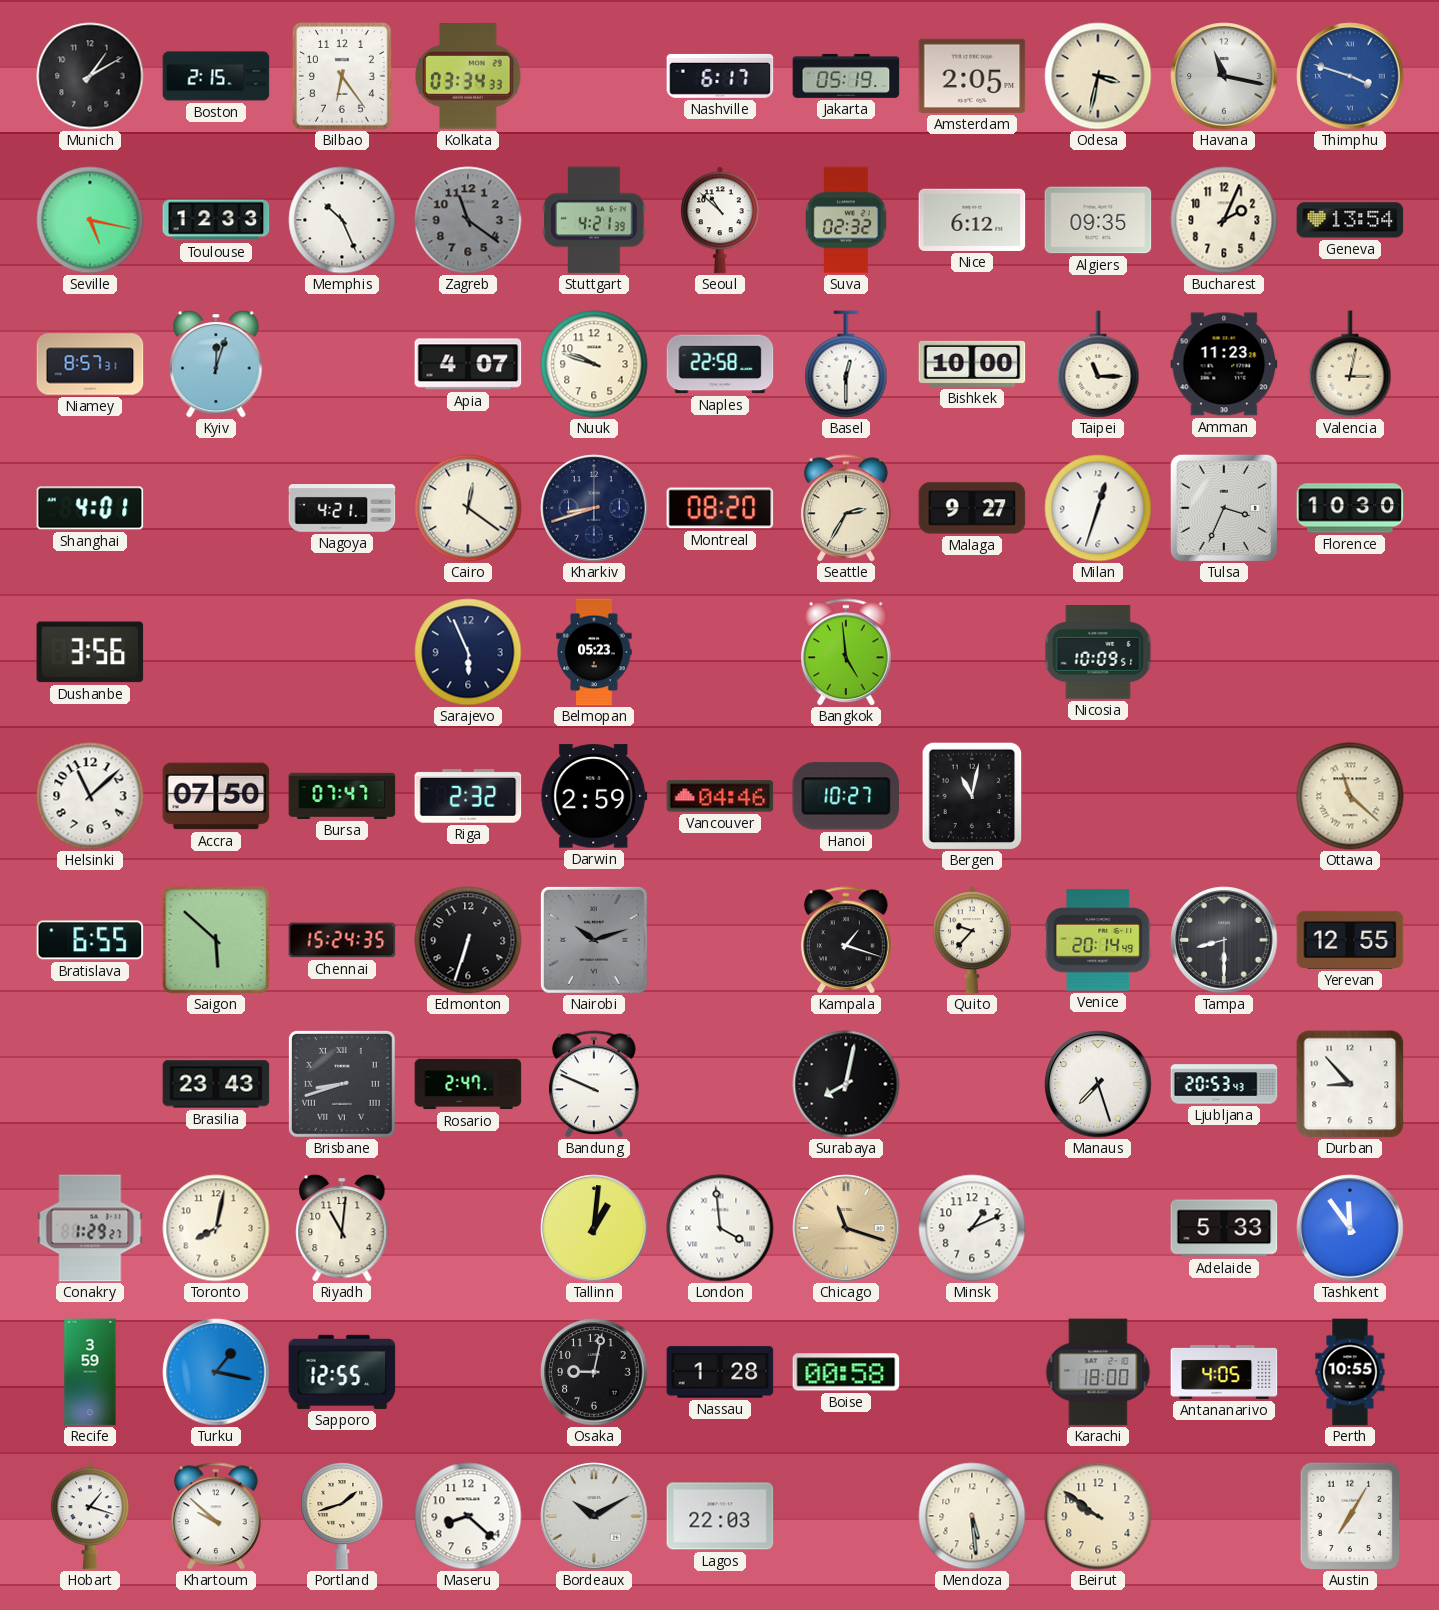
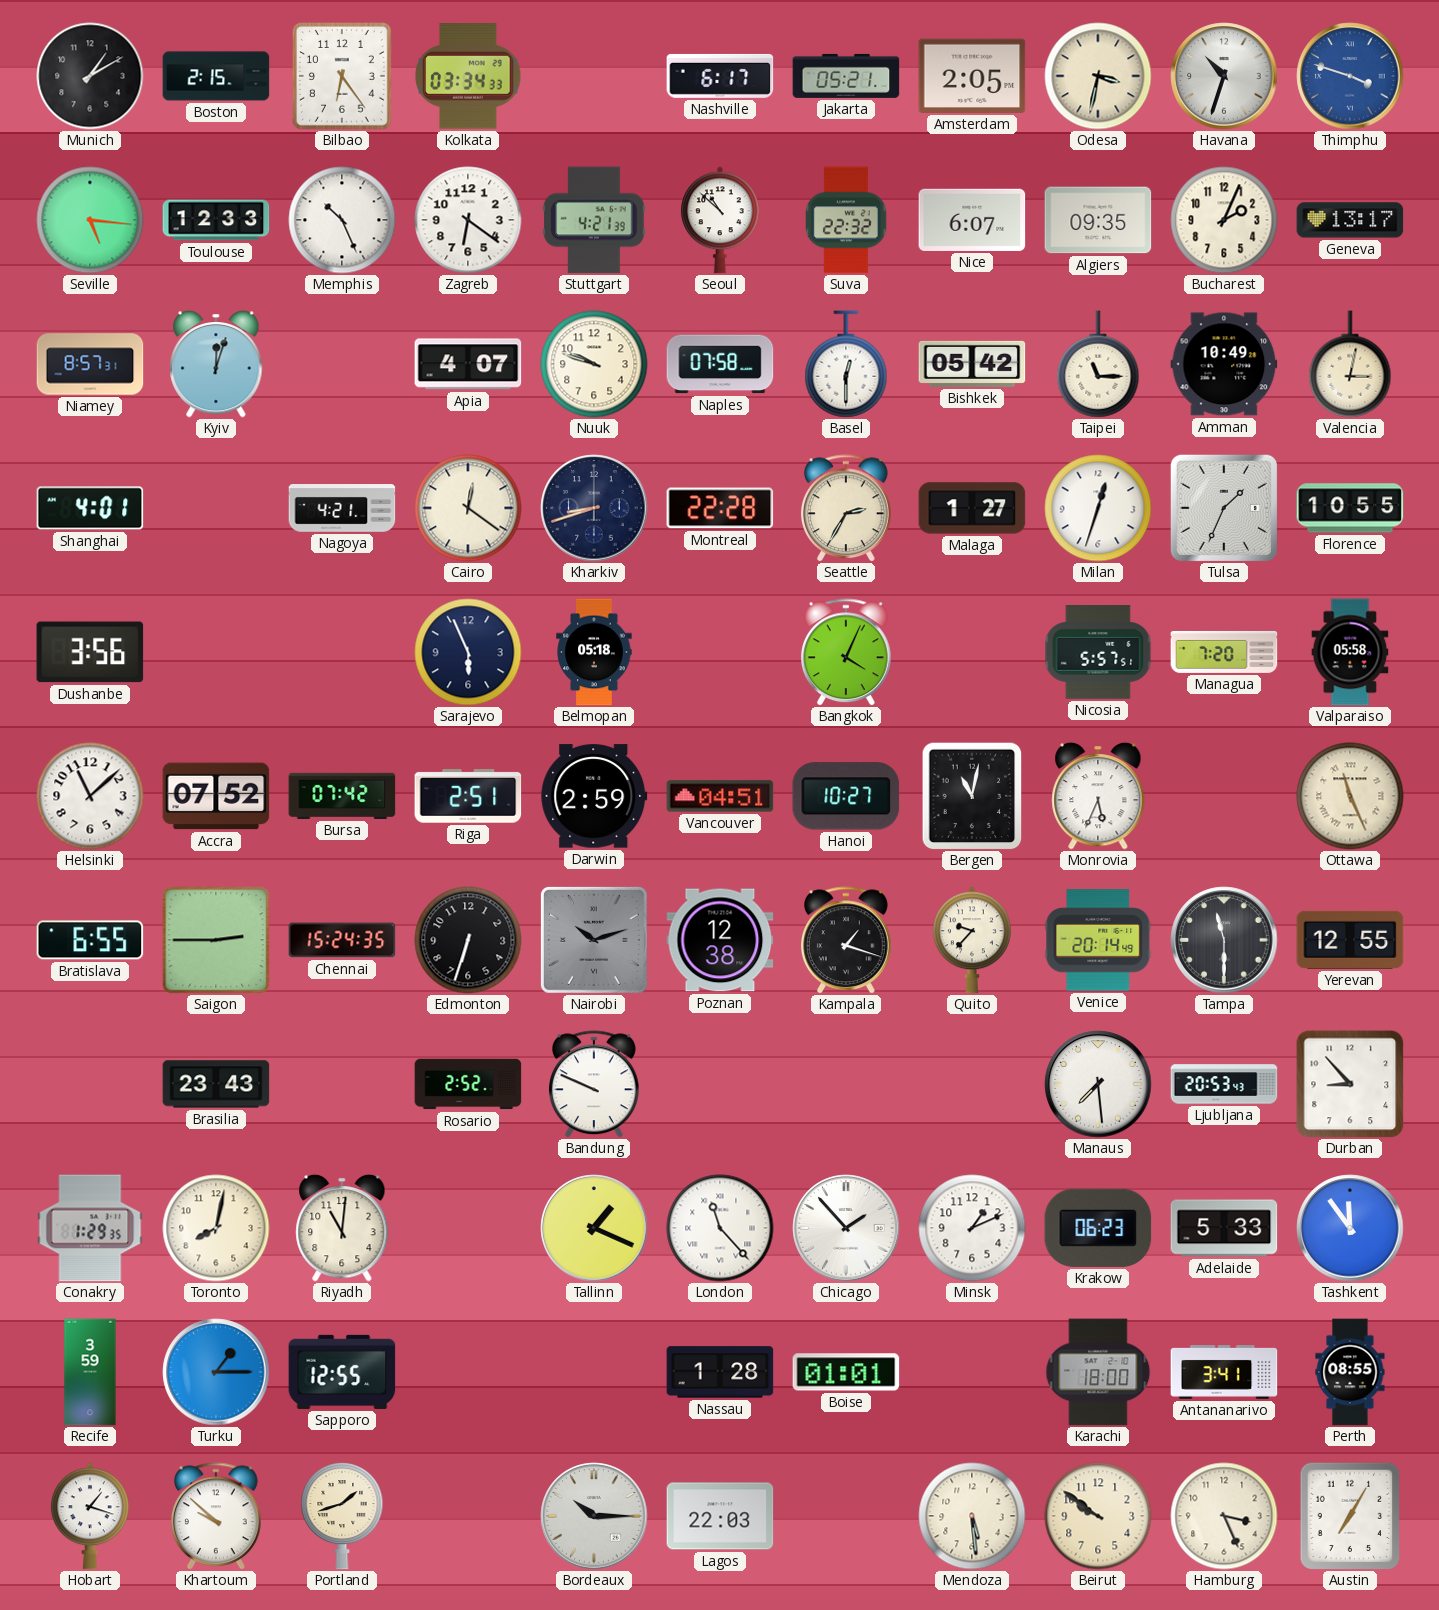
Jakarta: 05:19 -> 05:21
Havana: 11:17 -> 10:33
Seville: 5:17 -> 5:16
Zagreb: 11:21 -> 6:21
Zagreb dial: grey -> white
Suva: 02:32 -> 22:32
Nice: 6:12 -> 6:07
Geneva: 13:54 -> 13:17
Naples: 22:58 -> 07:58
Bishkek: 10:00 -> 05:42
Amman: 11:23 -> 10:49
Montreal: 08:20 -> 22:28
Malaga: 9:27 -> 1:27
Tulsa: 3:34 -> 1:34
Florence: 10:30 -> 10:55
Belmopan: 05:23 -> 05:18
Bangkok: 4:59 -> 4:04
Nicosia: 10:09 -> 5:57
Managua: none -> 7:20
Valparaiso: none -> 05:58
Accra: 07:50 -> 07:52
Bursa: 07:47 -> 07:42
Riga: 2:32 -> 2:51
Vancouver: 04:46 -> 04:51
Monrovia: none -> 5:34
Ottawa: 11:22 -> 11:26
Saigon: 5:52 -> 2:45
Poznan: none -> 12:38
Tampa: 8:30 -> 11:30
Brisbane: 8:42 -> none
Rosario: 2:47 -> 2:52
Surabaya: 8:02 -> none
Manaus: 7:27 -> 7:29
Conakry: 1:29:27 -> 1:29:35
Tallinn: 1:01 -> 1:19
London: 3:59 -> 11:23
Chicago: 11:18 -> 1:53
Chicago dial: champagne -> white
Krakow: none -> 06:23
Turku: 1:17 -> 1:15
Osaka: 9:02 -> none
Boise: 00:58 -> 01:01
Antananarivo: 4:05 -> 3:41
Perth: 10:55 -> 08:55
Maseru: 8:22 -> none
Bordeaux: 10:10 -> 10:15
Hamburg: none -> 3:26
